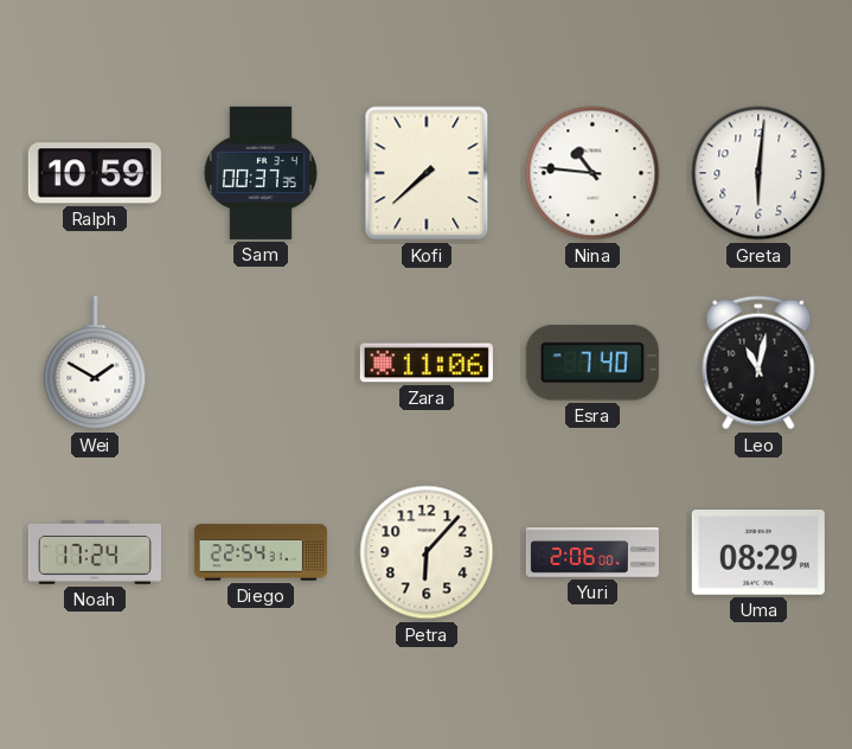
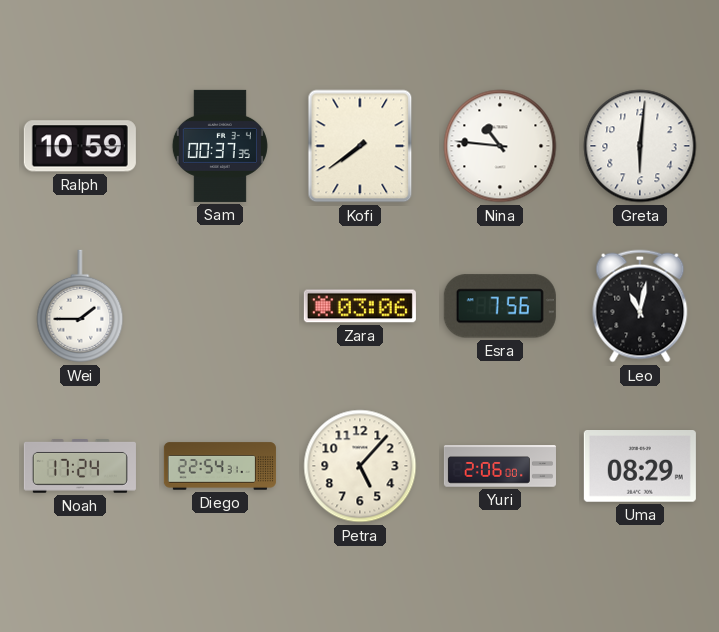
Kofi: 7:38 -> 7:39
Wei: 1:50 -> 1:45
Zara: 11:06 -> 03:06
Esra: 7:40 -> 7:56
Petra: 6:07 -> 5:07
